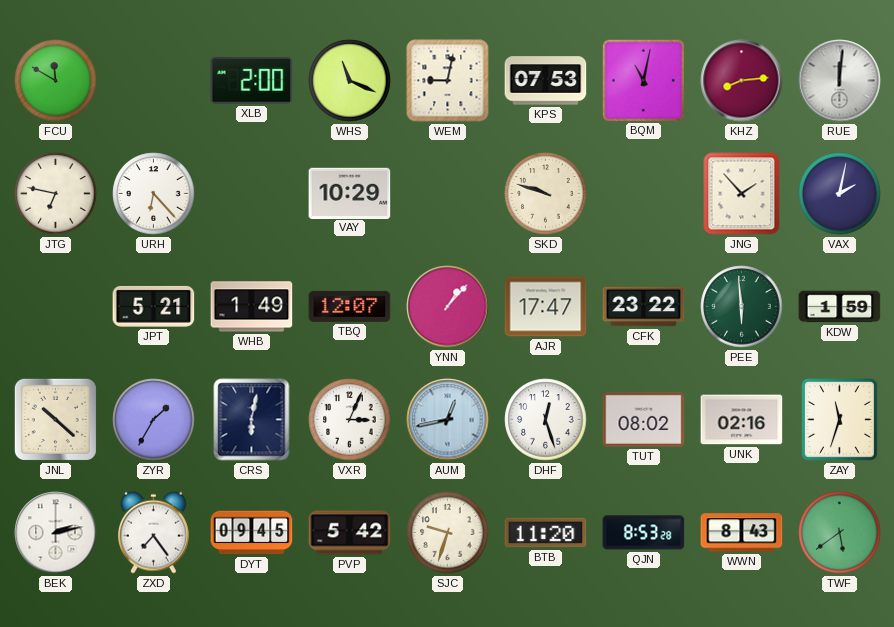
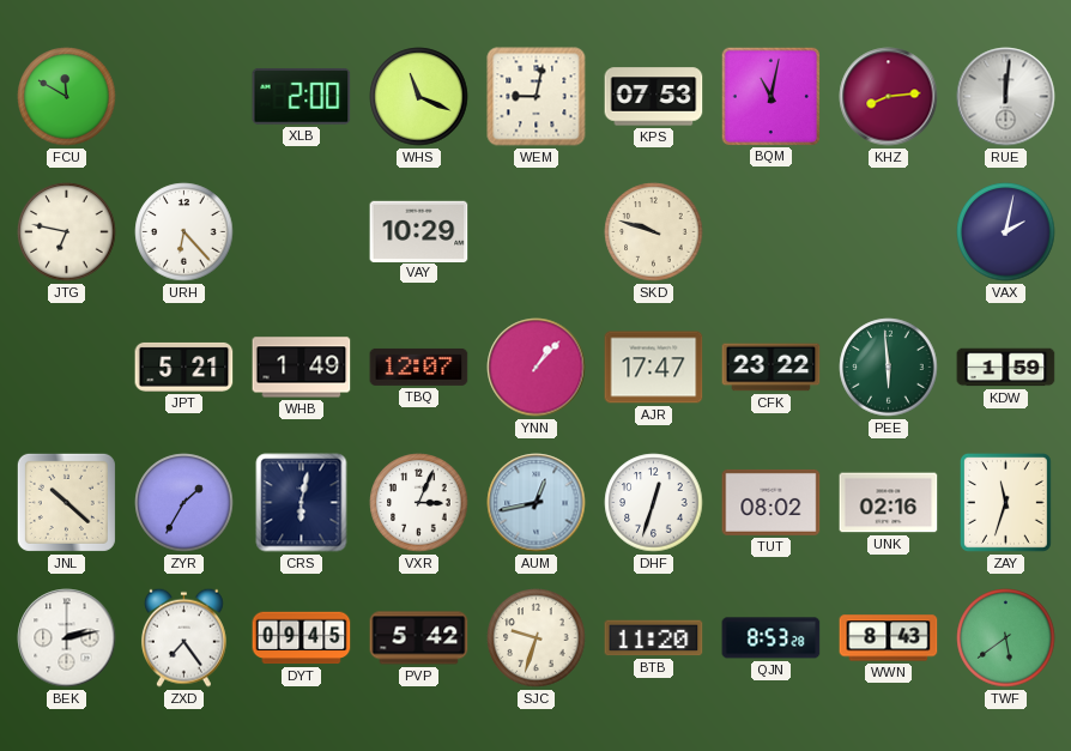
JNG: 1:53 -> none
DHF: 12:27 -> 12:33
